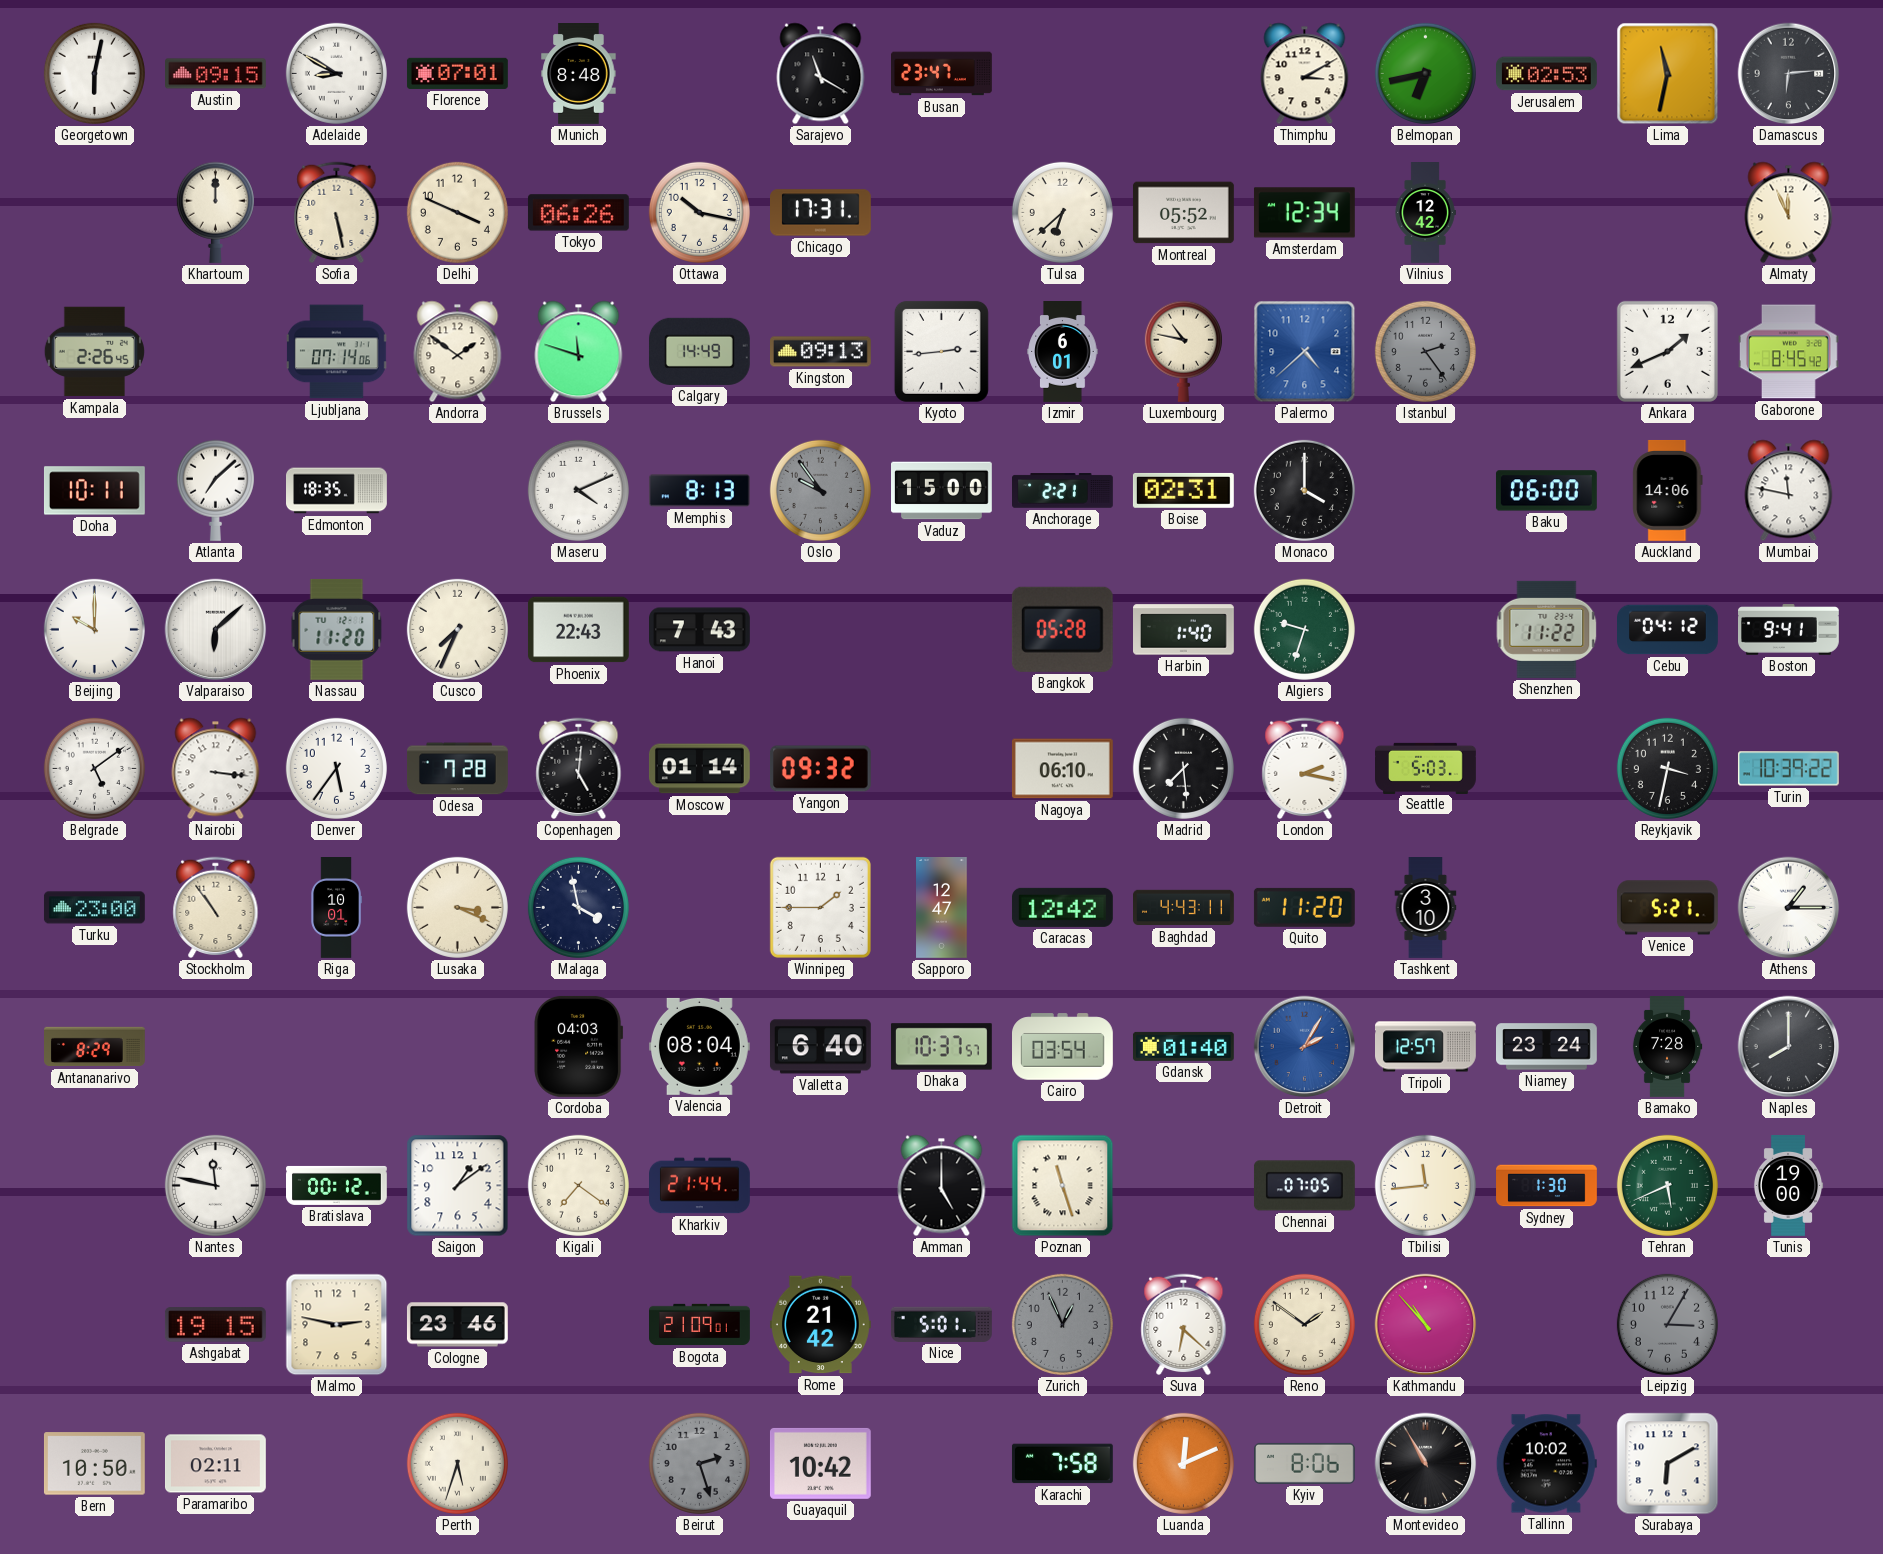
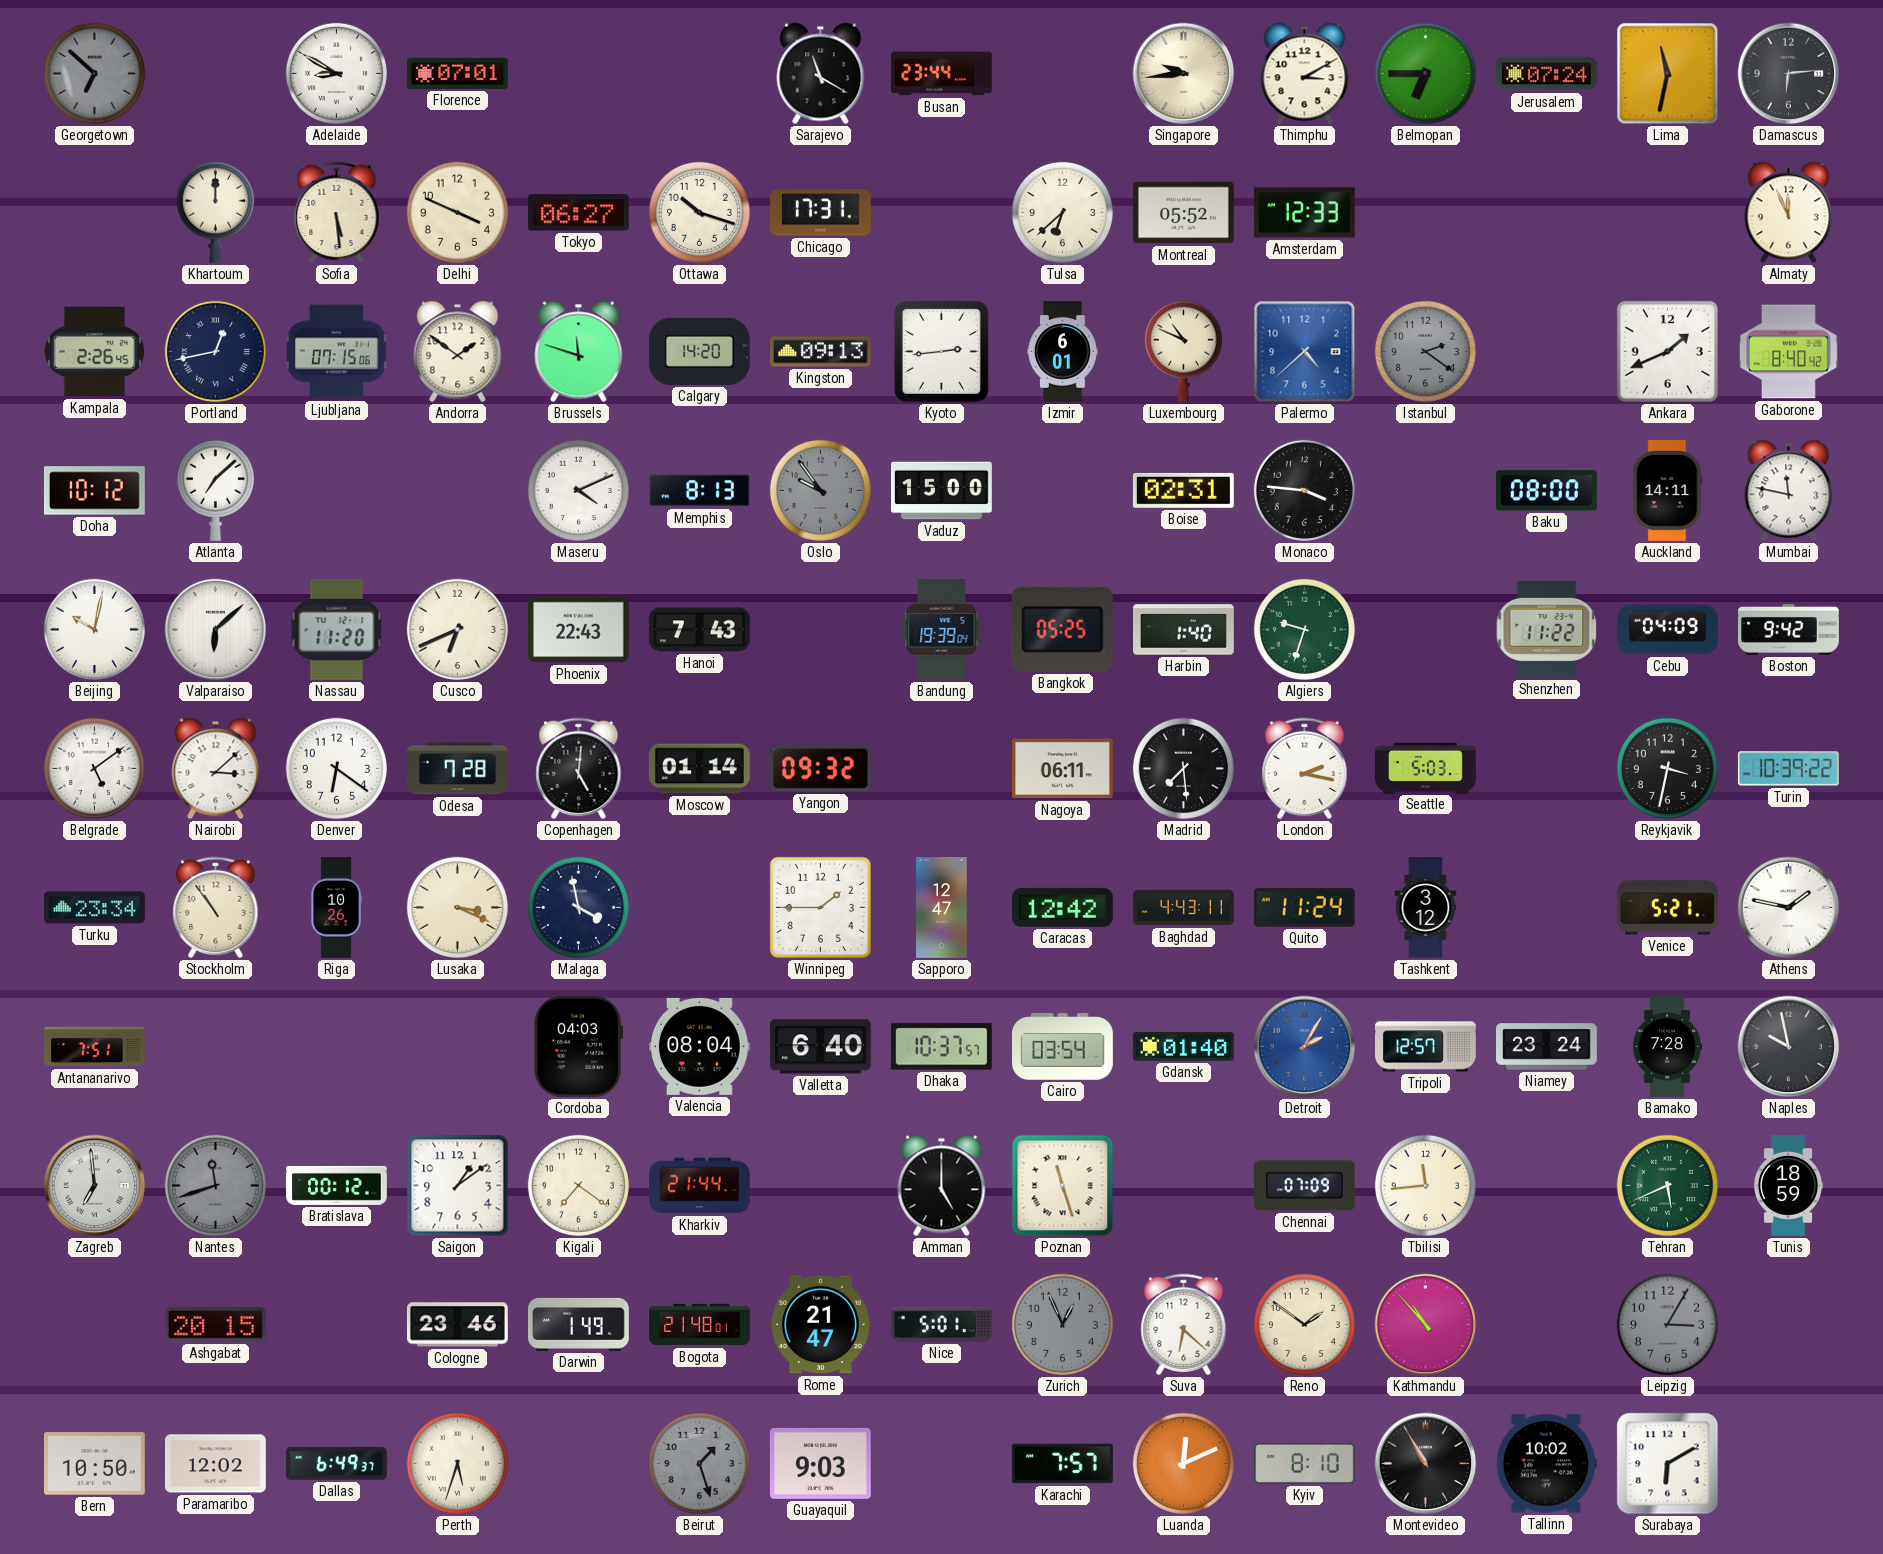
Georgetown: 6:02 -> 6:52
Georgetown dial: white -> grey
Austin: 09:15 -> none
Munich: 8:48 -> none
Busan: 23:47 -> 23:44
Singapore: none -> 9:44
Belmopan: 6:43 -> 6:45
Jerusalem: 02:53 -> 07:24
Sofia: 5:28 -> 5:29
Tokyo: 06:26 -> 06:27
Ottawa: 10:17 -> 10:18
Amsterdam: 12:34 -> 12:33
Vilnius: 12:42 -> none
Portland: none -> 12:43
Ljubljana: 07:14 -> 07:15
Calgary: 14:49 -> 14:20
Luxembourg: 10:47 -> 10:49
Istanbul: 2:24 -> 2:21
Gaborone: 8:45 -> 8:40
Doha: 10:11 -> 10:12
Edmonton: 18:35 -> none
Anchorage: 2:21 -> none
Monaco: 4:00 -> 3:46
Baku: 06:00 -> 08:00
Auckland: 14:06 -> 14:11
Beijing: 10:00 -> 10:02
Cusco: 7:34 -> 6:41
Bandung: none -> 19:39
Bangkok: 05:28 -> 05:25
Cebu: 04:12 -> 04:09
Boston: 9:41 -> 9:42
Nairobi: 3:16 -> 3:08
Denver: 5:36 -> 6:21
Nagoya: 06:10 -> 06:11
Turku: 23:00 -> 23:34
Riga: 10:01 -> 10:26
Quito: 11:20 -> 11:24
Tashkent: 3:10 -> 3:12
Athens: 1:15 -> 1:47
Antananarivo: 8:29 -> 7:51
Naples: 8:00 -> 9:58
Zagreb: none -> 6:59
Nantes: 11:47 -> 11:42
Nantes dial: white -> grey
Chennai: 07:05 -> 07:09
Sydney: 1:30 -> none
Tunis: 19:00 -> 18:59
Ashgabat: 19:15 -> 20:15
Malmo: 2:47 -> none
Darwin: none -> 1:49
Bogota: 21:09 -> 21:48
Rome: 21:42 -> 21:47
Paramaribo: 02:11 -> 12:02
Dallas: none -> 6:49
Beirut: 2:27 -> 1:27
Guayaquil: 10:42 -> 9:03
Karachi: 7:58 -> 7:57
Kyiv: 8:06 -> 8:10
